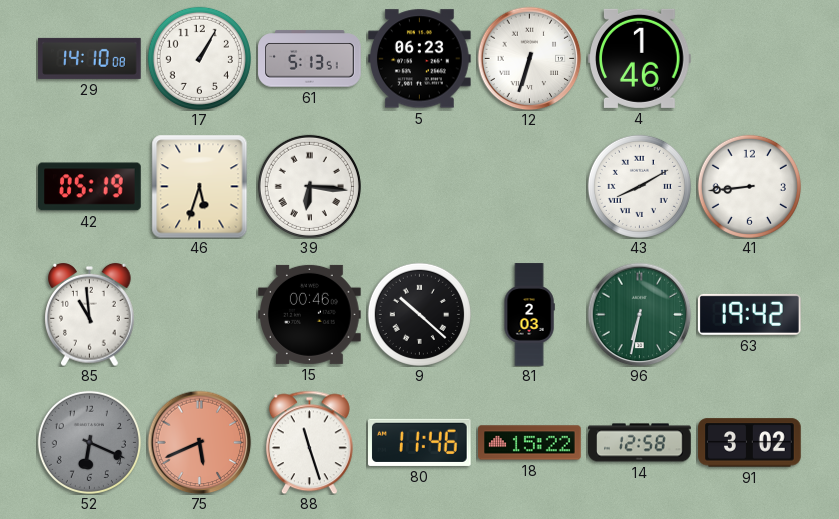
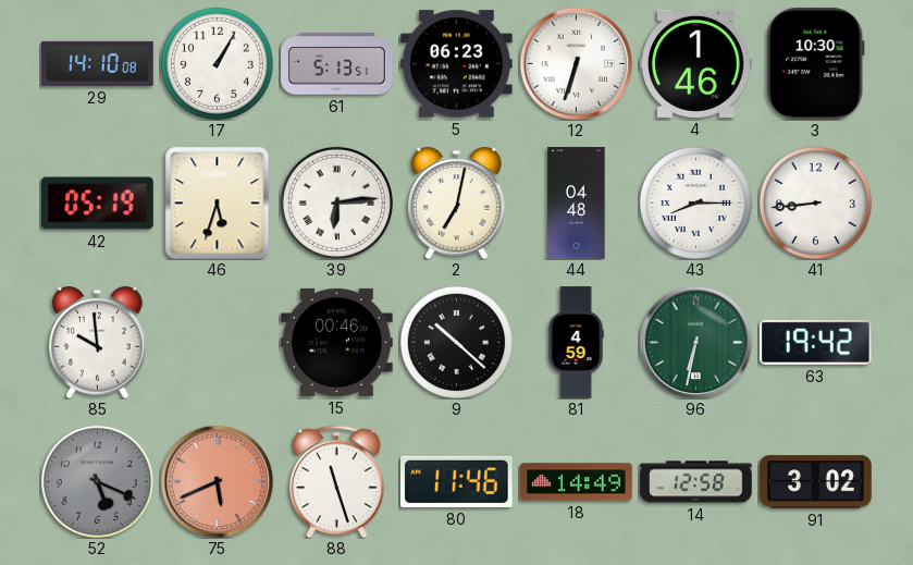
3: none -> 10:30
39: 6:16 -> 6:14
2: none -> 7:02
44: none -> 04:48
43: 8:10 -> 8:15
85: 10:59 -> 9:59
81: 2:03 -> 4:59
52: 6:19 -> 5:19
18: 15:22 -> 14:49
